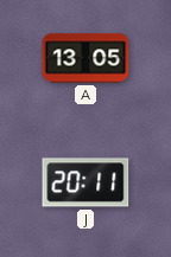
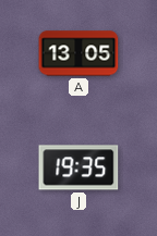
J: 20:11 -> 19:35
